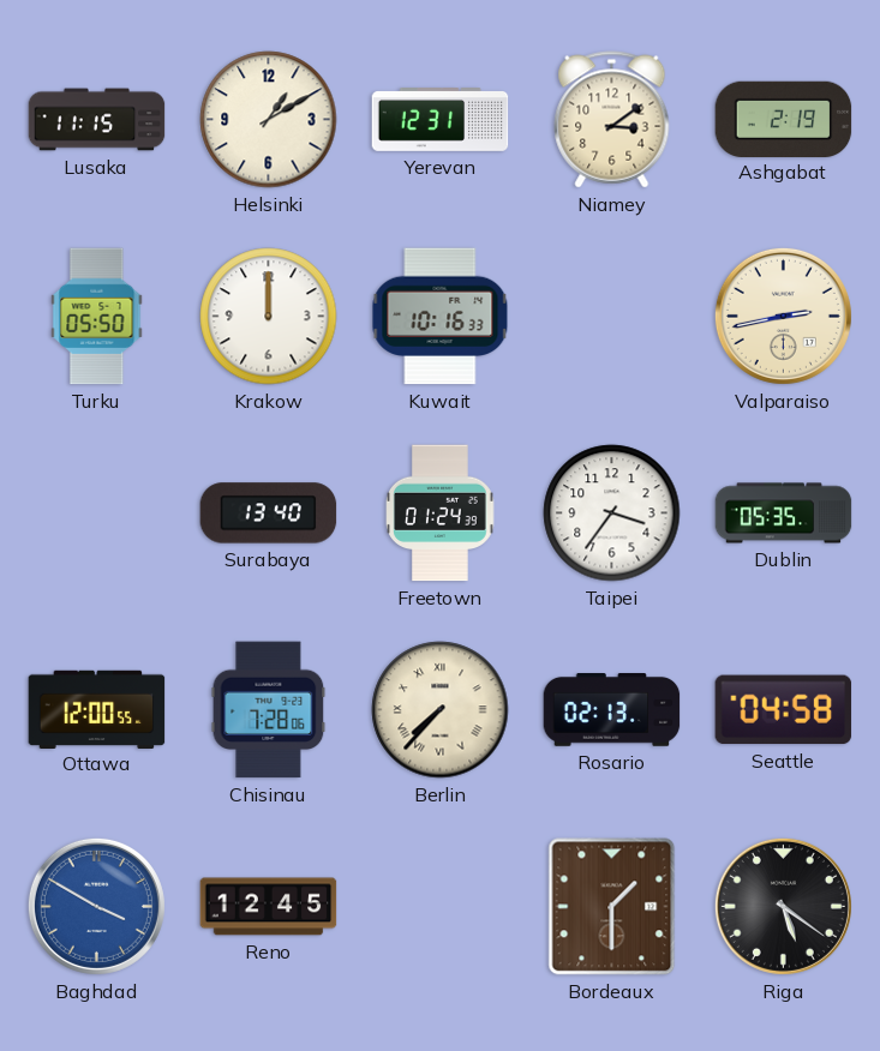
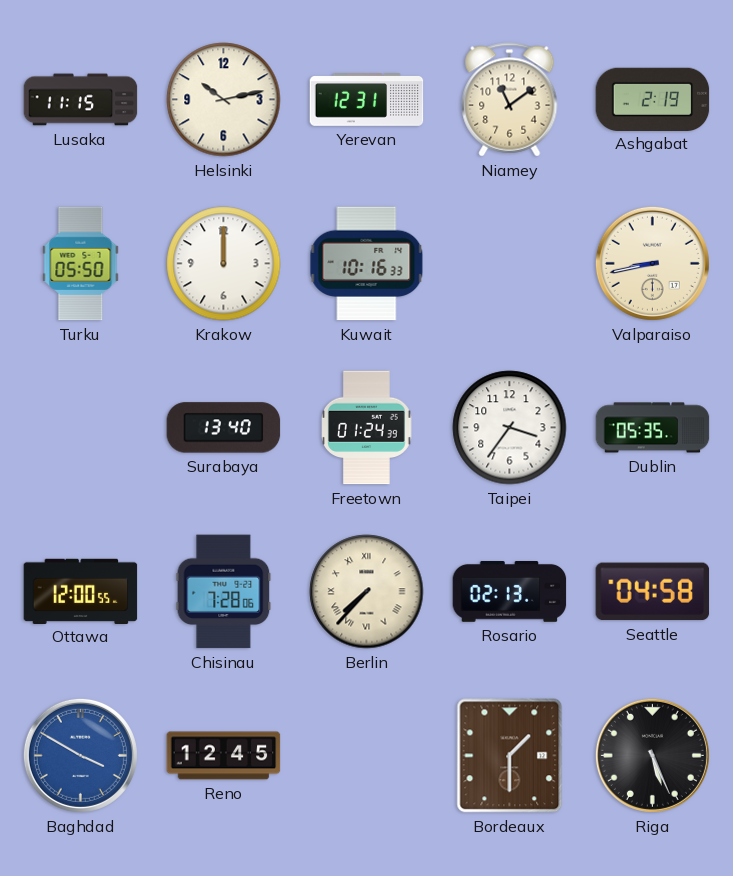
Helsinki: 1:10 -> 10:13
Niamey: 3:09 -> 11:09
Valparaiso: 2:43 -> 8:43
Riga: 5:21 -> 5:26
